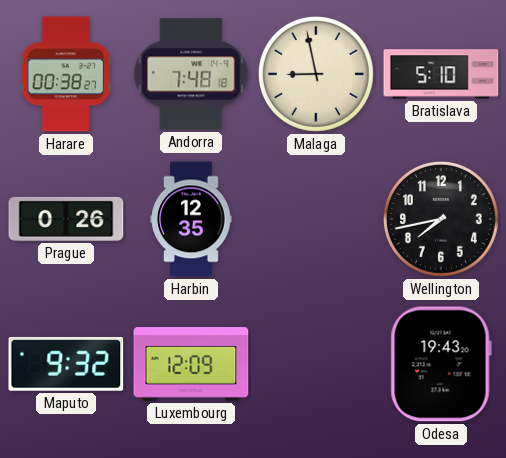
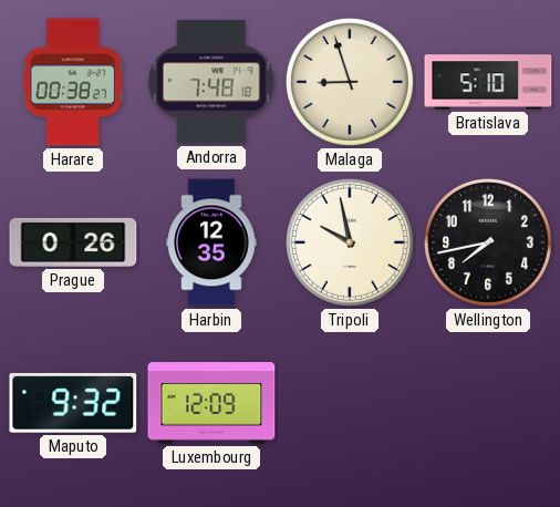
Malaga: 8:58 -> 8:57
Tripoli: none -> 9:58
Odesa: 19:43 -> none
